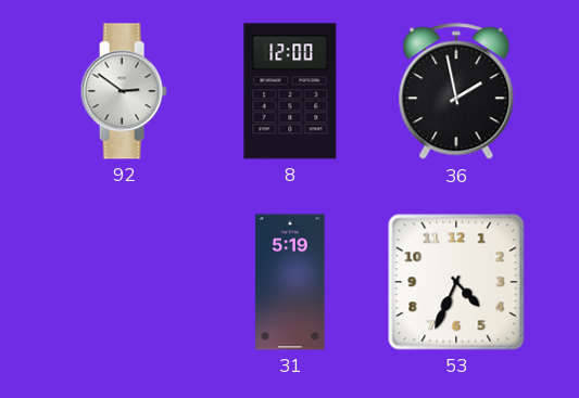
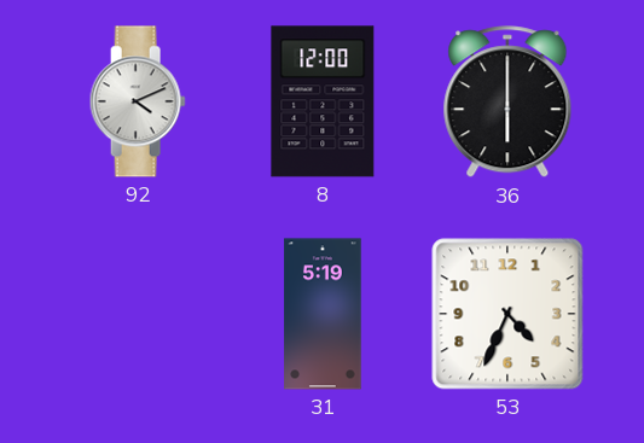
92: 2:51 -> 4:11
36: 1:58 -> 6:00
